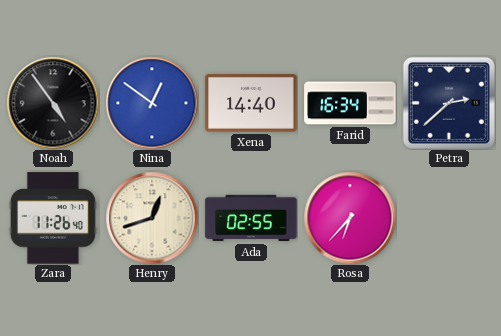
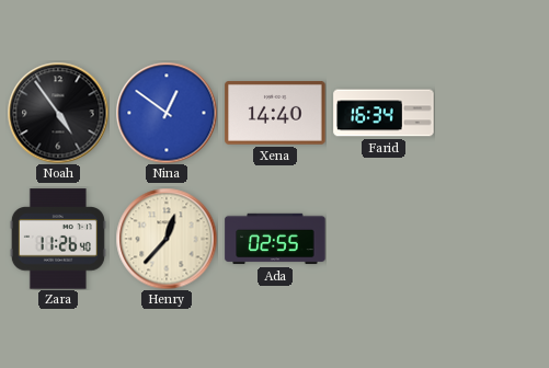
Petra: 2:38 -> none
Henry: 12:42 -> 12:37
Rosa: 6:37 -> none
